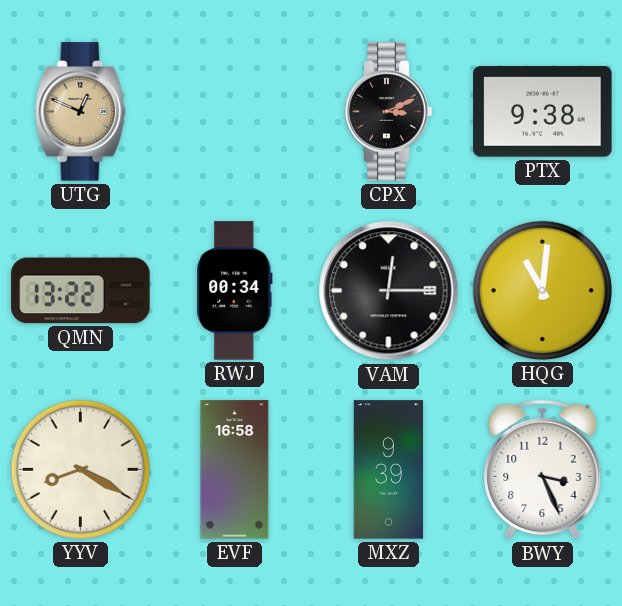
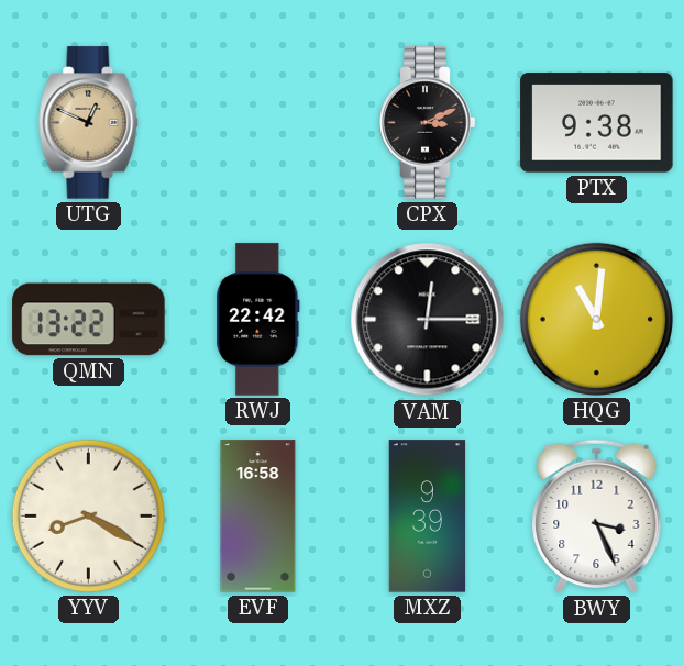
RWJ: 00:34 -> 22:42
